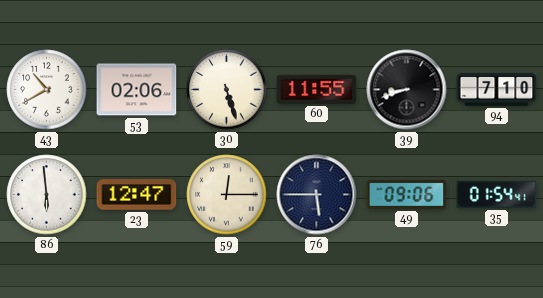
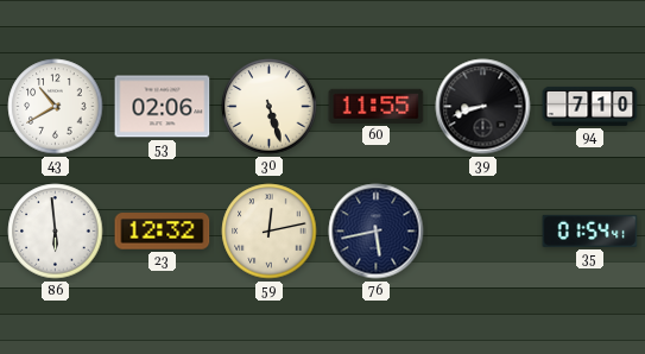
23: 12:47 -> 12:32
59: 12:15 -> 12:13
76: 5:45 -> 5:43
49: 09:06 -> none
